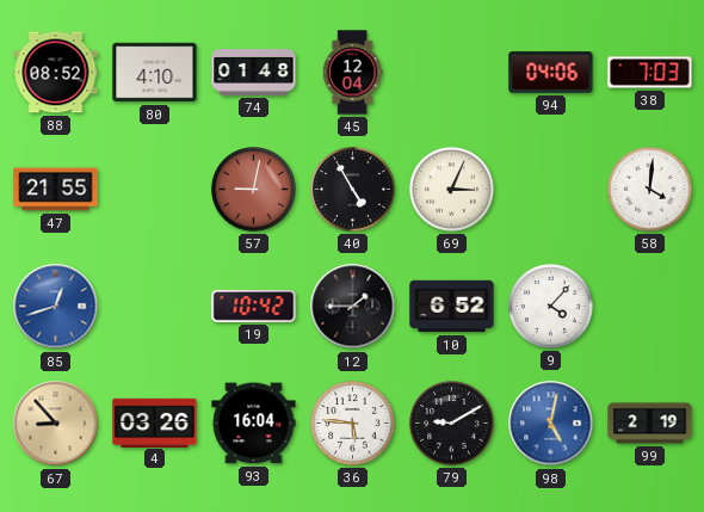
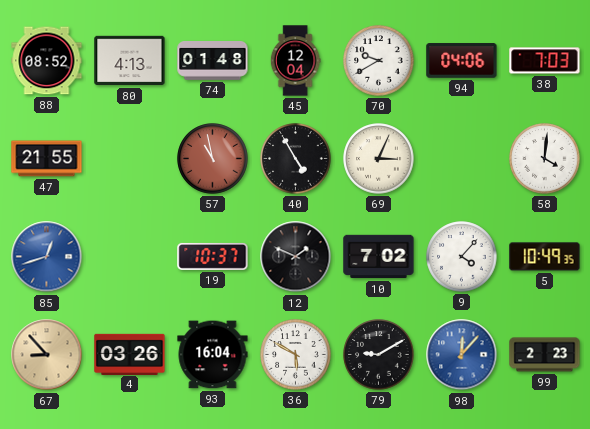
80: 4:10 -> 4:13
70: none -> 9:40
57: 9:02 -> 10:58
19: 10:42 -> 10:37
12: 1:45 -> 1:49
10: 6:52 -> 7:02
5: none -> 10:49
36: 5:46 -> 5:50
98: 5:02 -> 12:07
99: 2:19 -> 2:23
